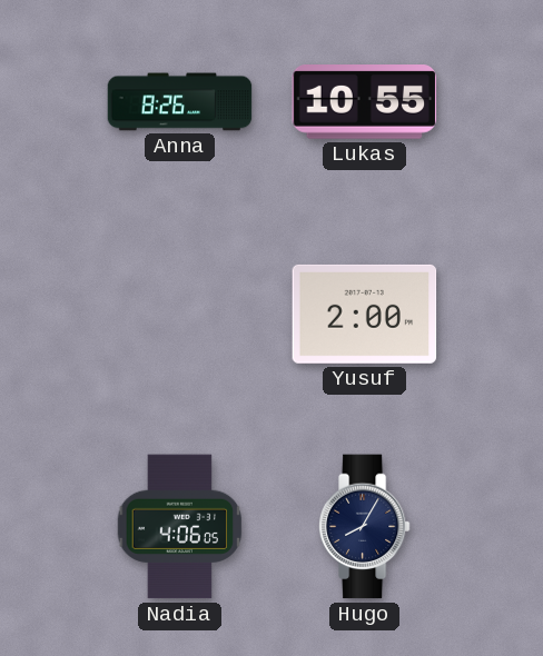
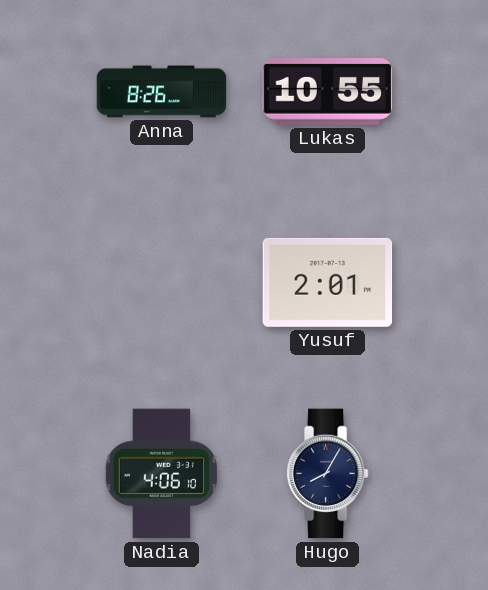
Yusuf: 2:00 -> 2:01
Nadia: 4:06:05 -> 4:06:10
